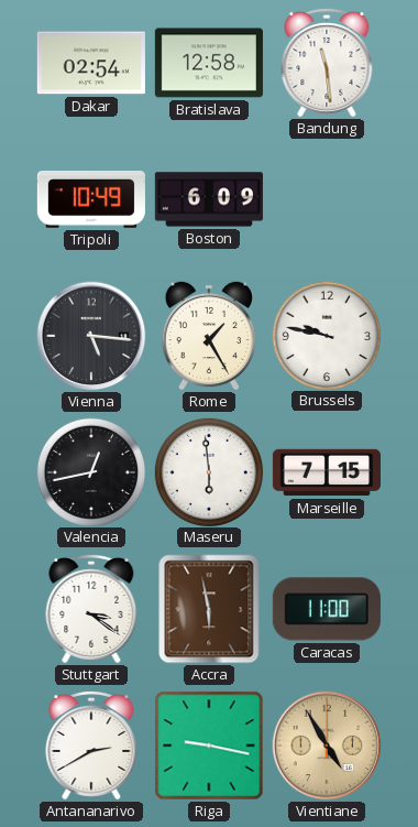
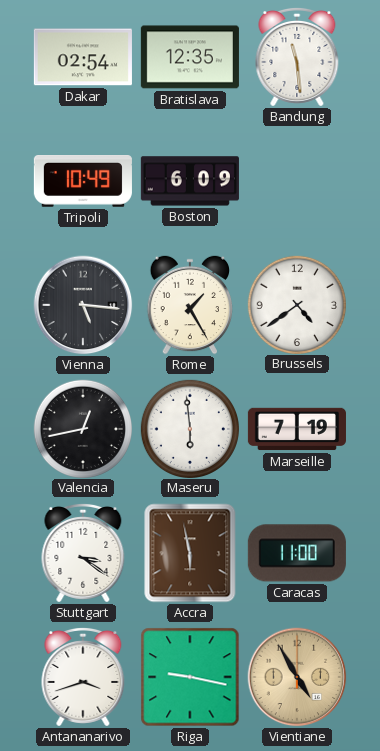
Bratislava: 12:58 -> 12:35
Brussels: 9:47 -> 4:39
Marseille: 7:15 -> 7:19
Antananarivo: 2:40 -> 3:42
